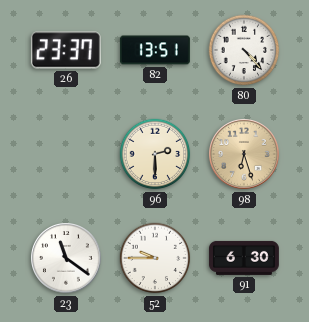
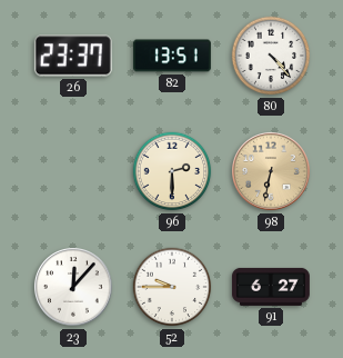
98: 6:27 -> 6:32
23: 11:21 -> 12:07
91: 6:30 -> 6:27
